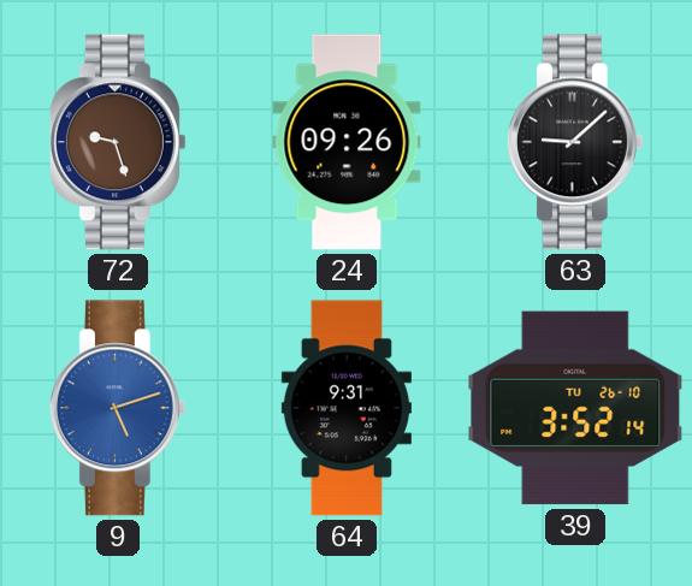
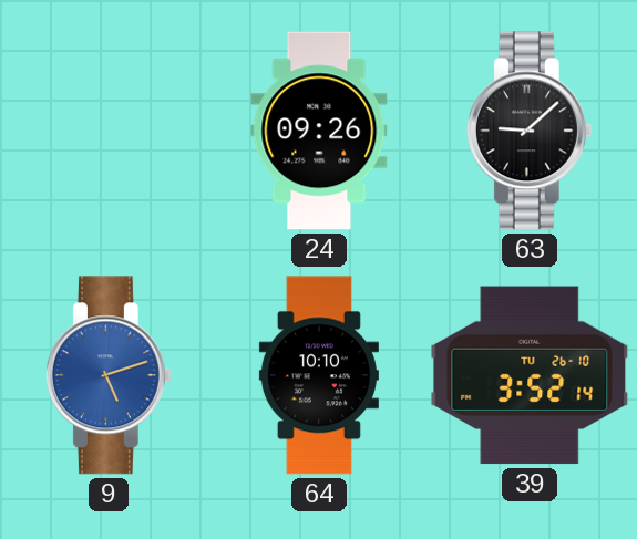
72: 9:27 -> none
64: 9:31 -> 10:10
